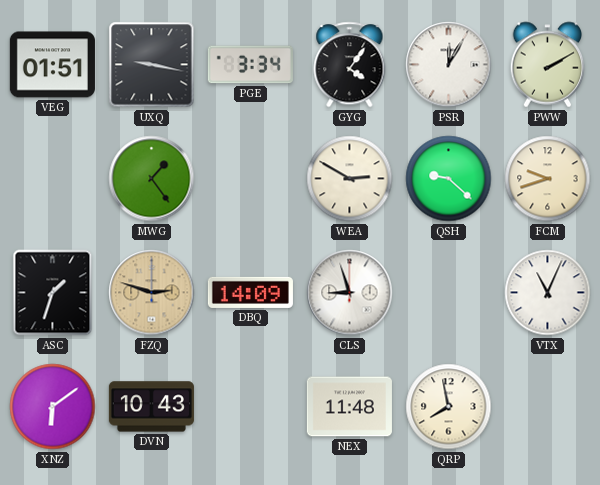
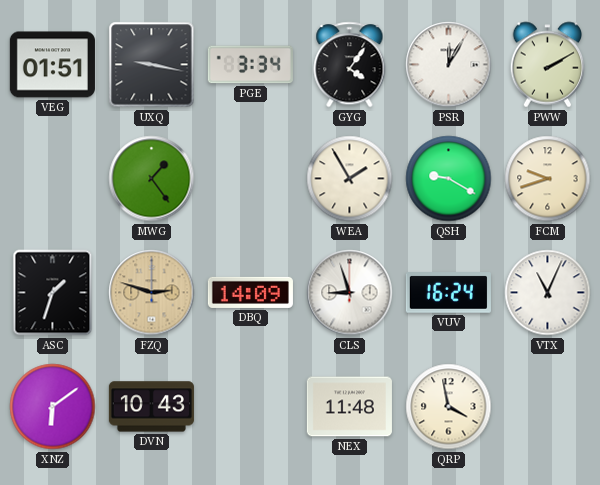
WEA: 2:50 -> 1:55
QSH: 9:22 -> 9:20
VUV: none -> 16:24
QRP: 7:58 -> 3:58
